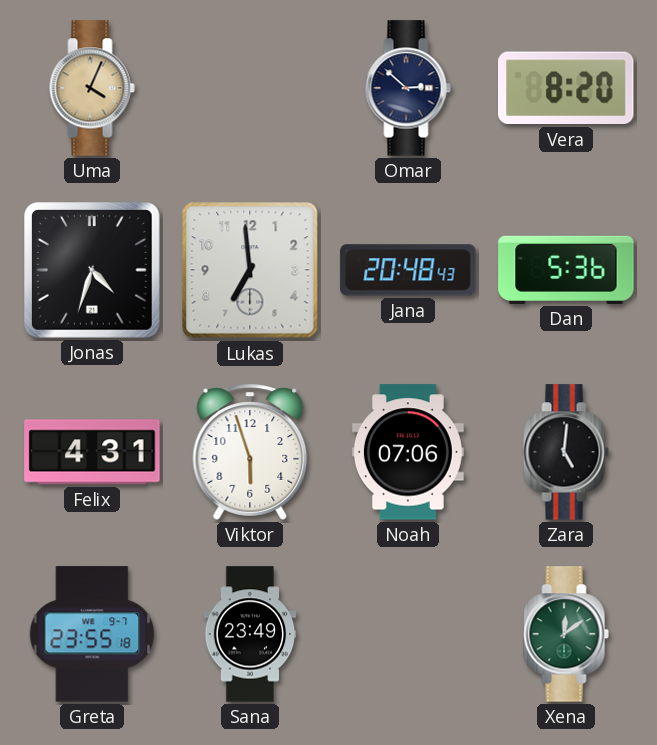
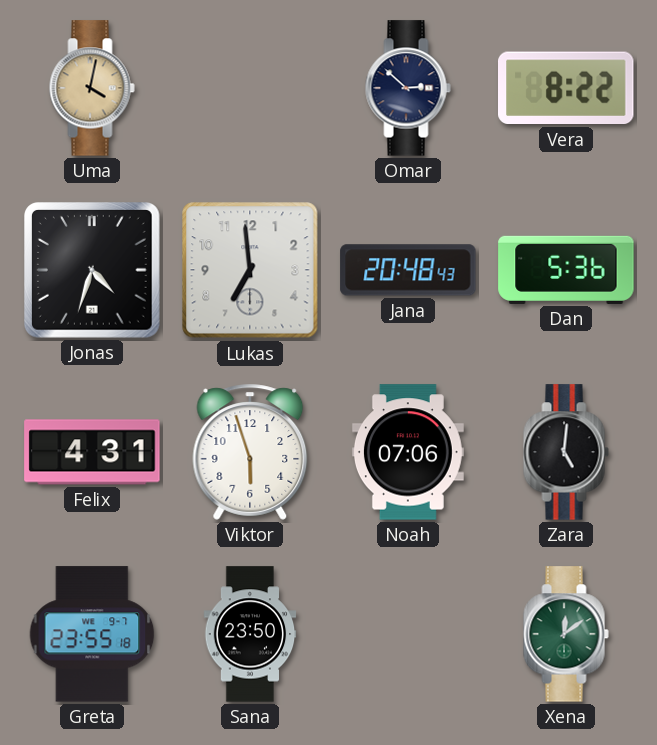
Uma: 4:04 -> 4:02
Vera: 8:20 -> 8:22
Sana: 23:49 -> 23:50
